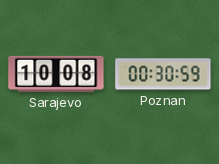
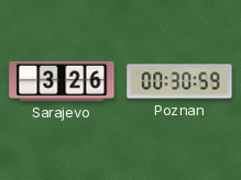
Sarajevo: 10:08 -> 3:26
